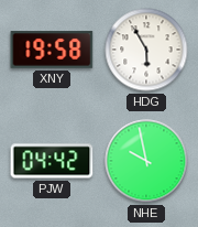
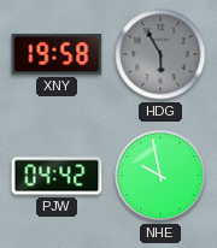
HDG dial: white -> grey
